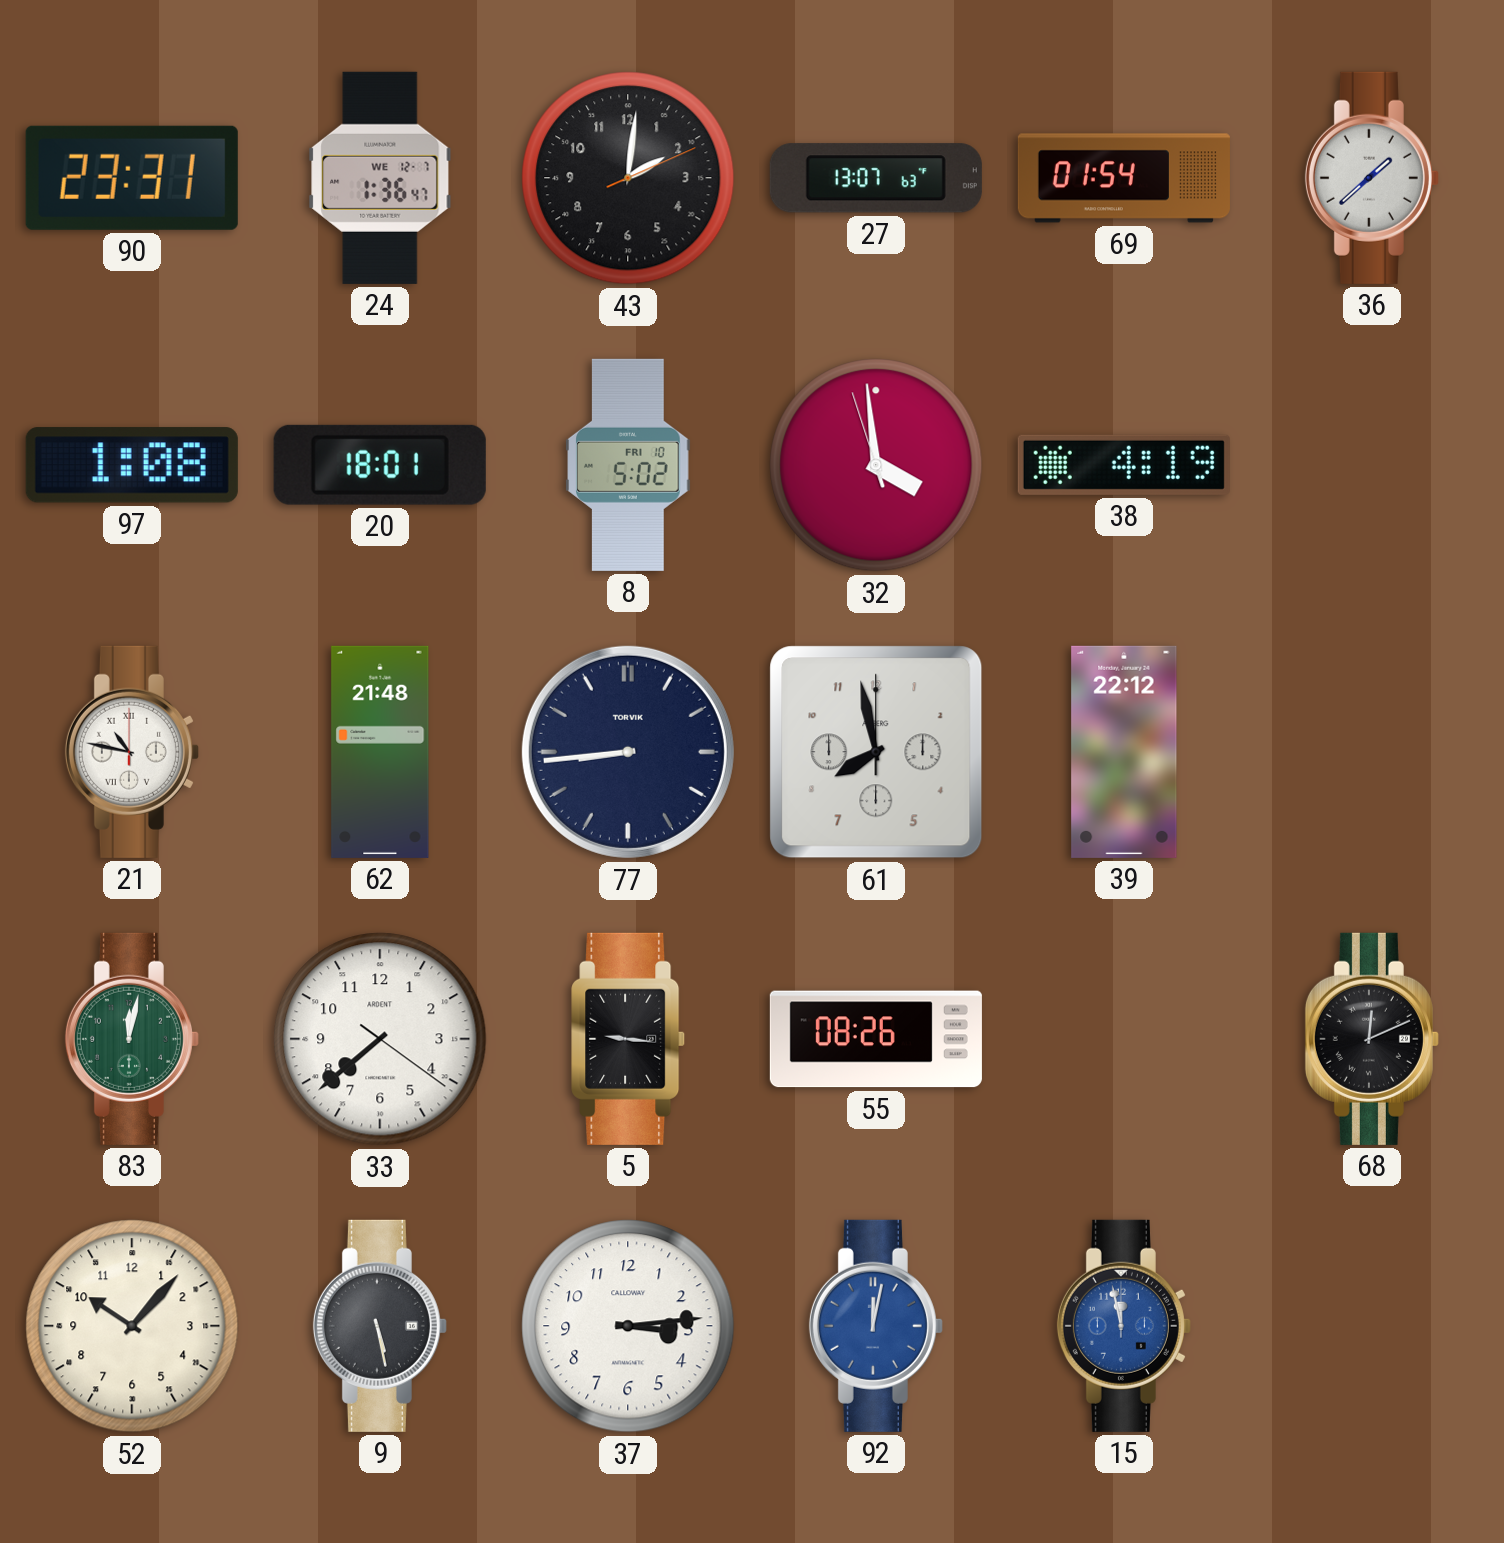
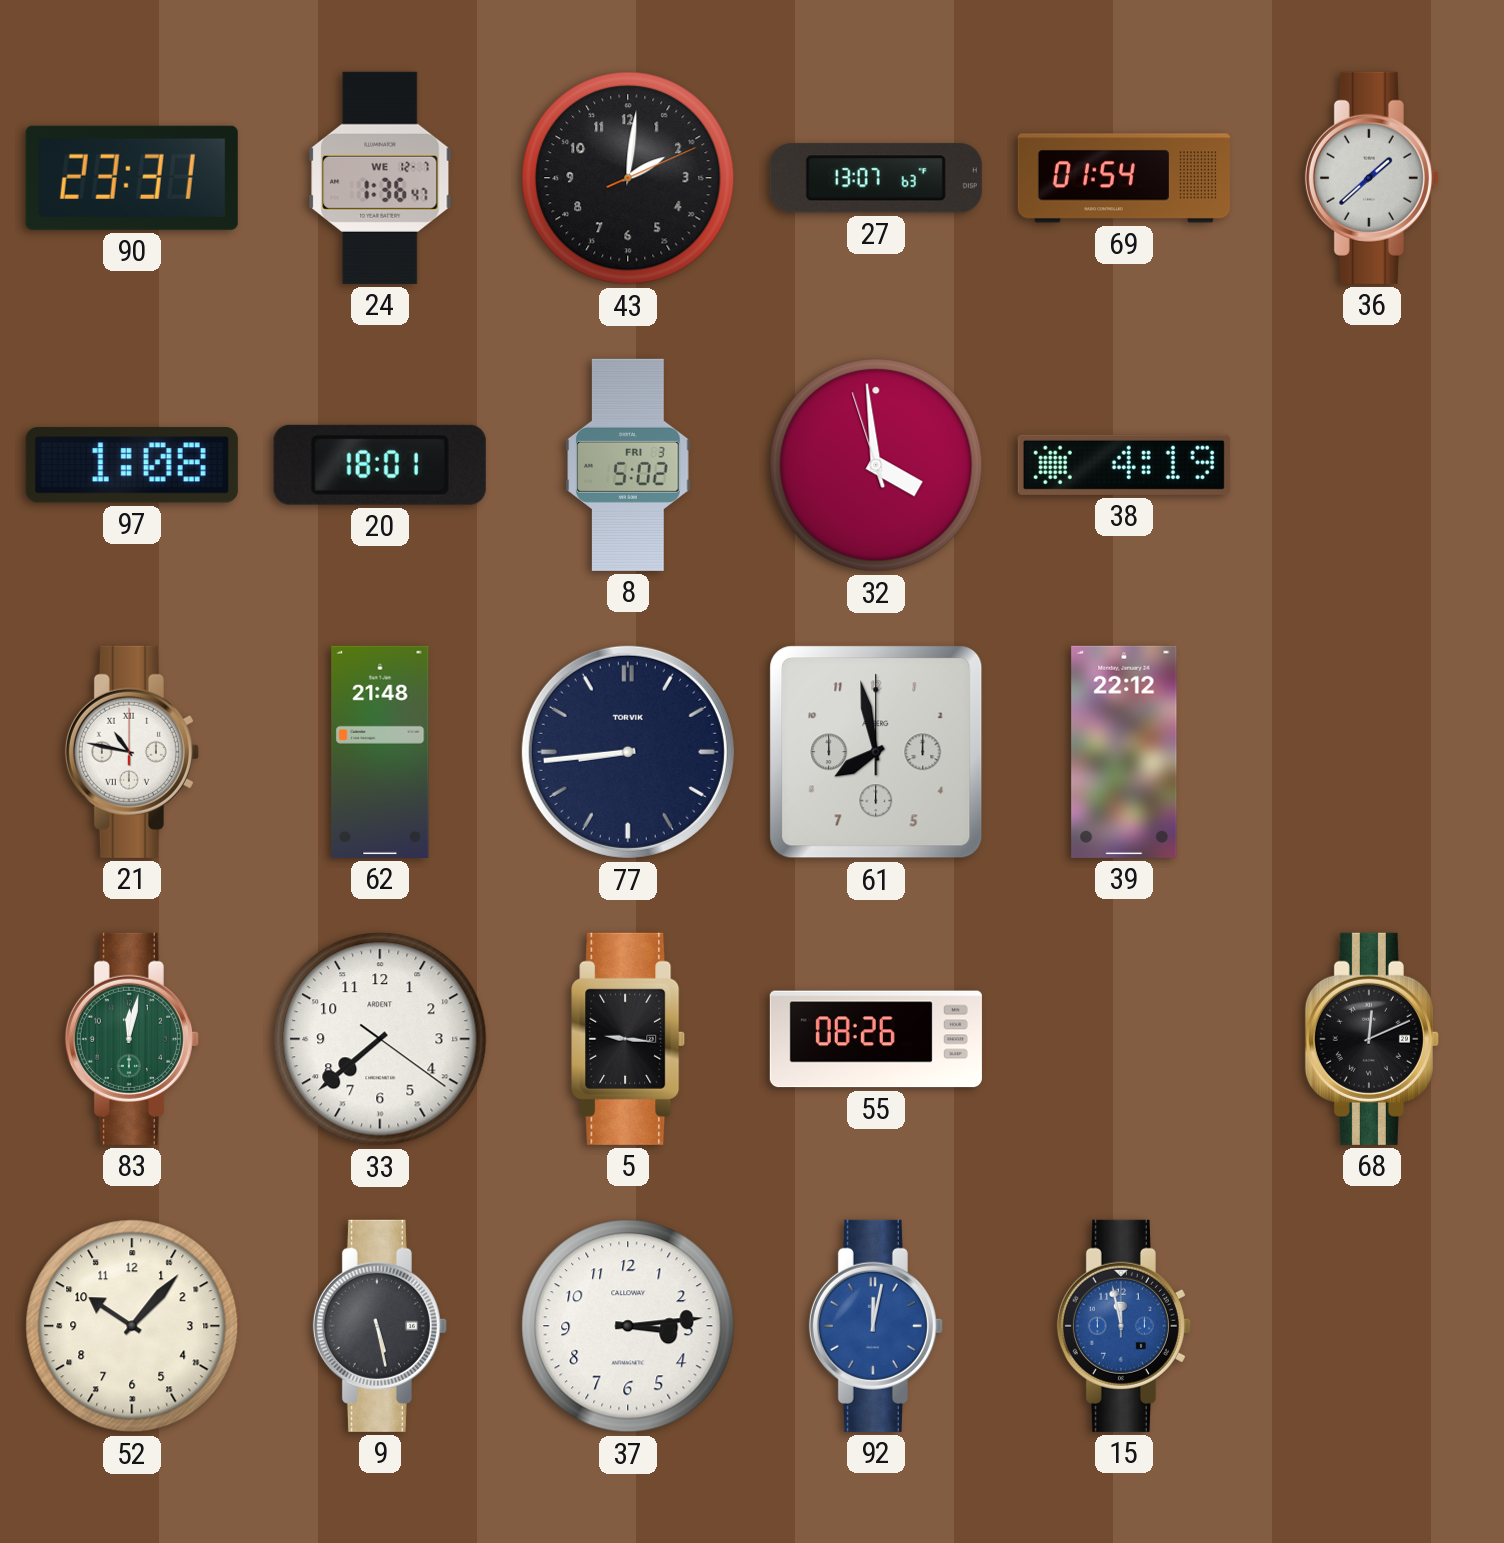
8 date: FRI 10 -> FRI 3
